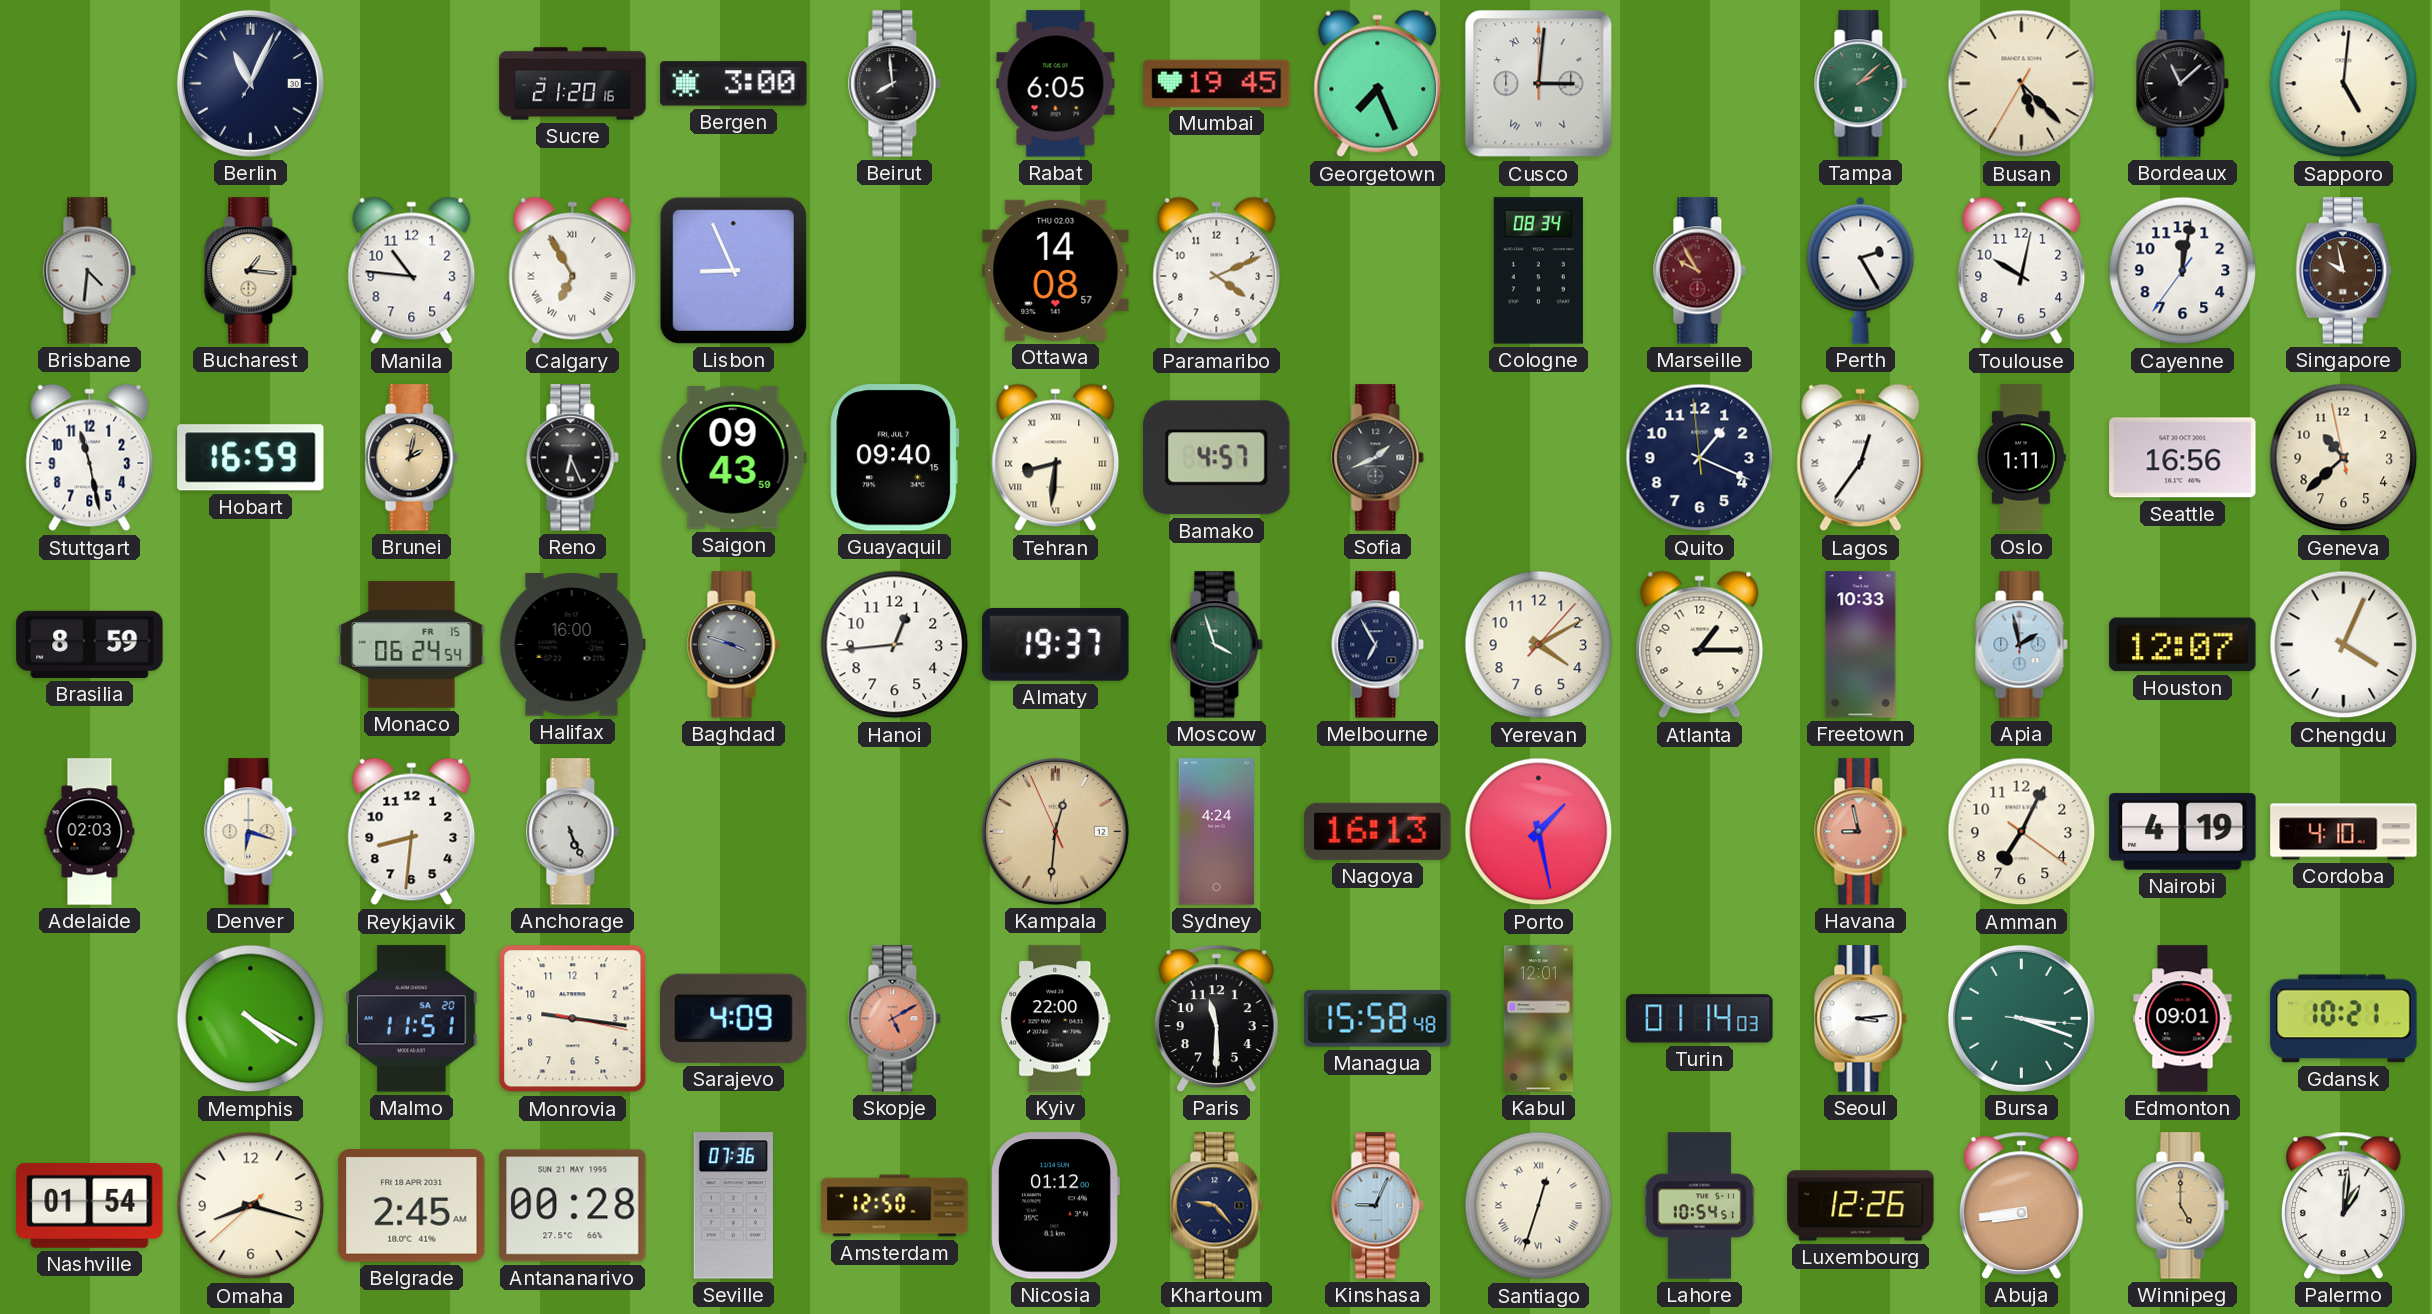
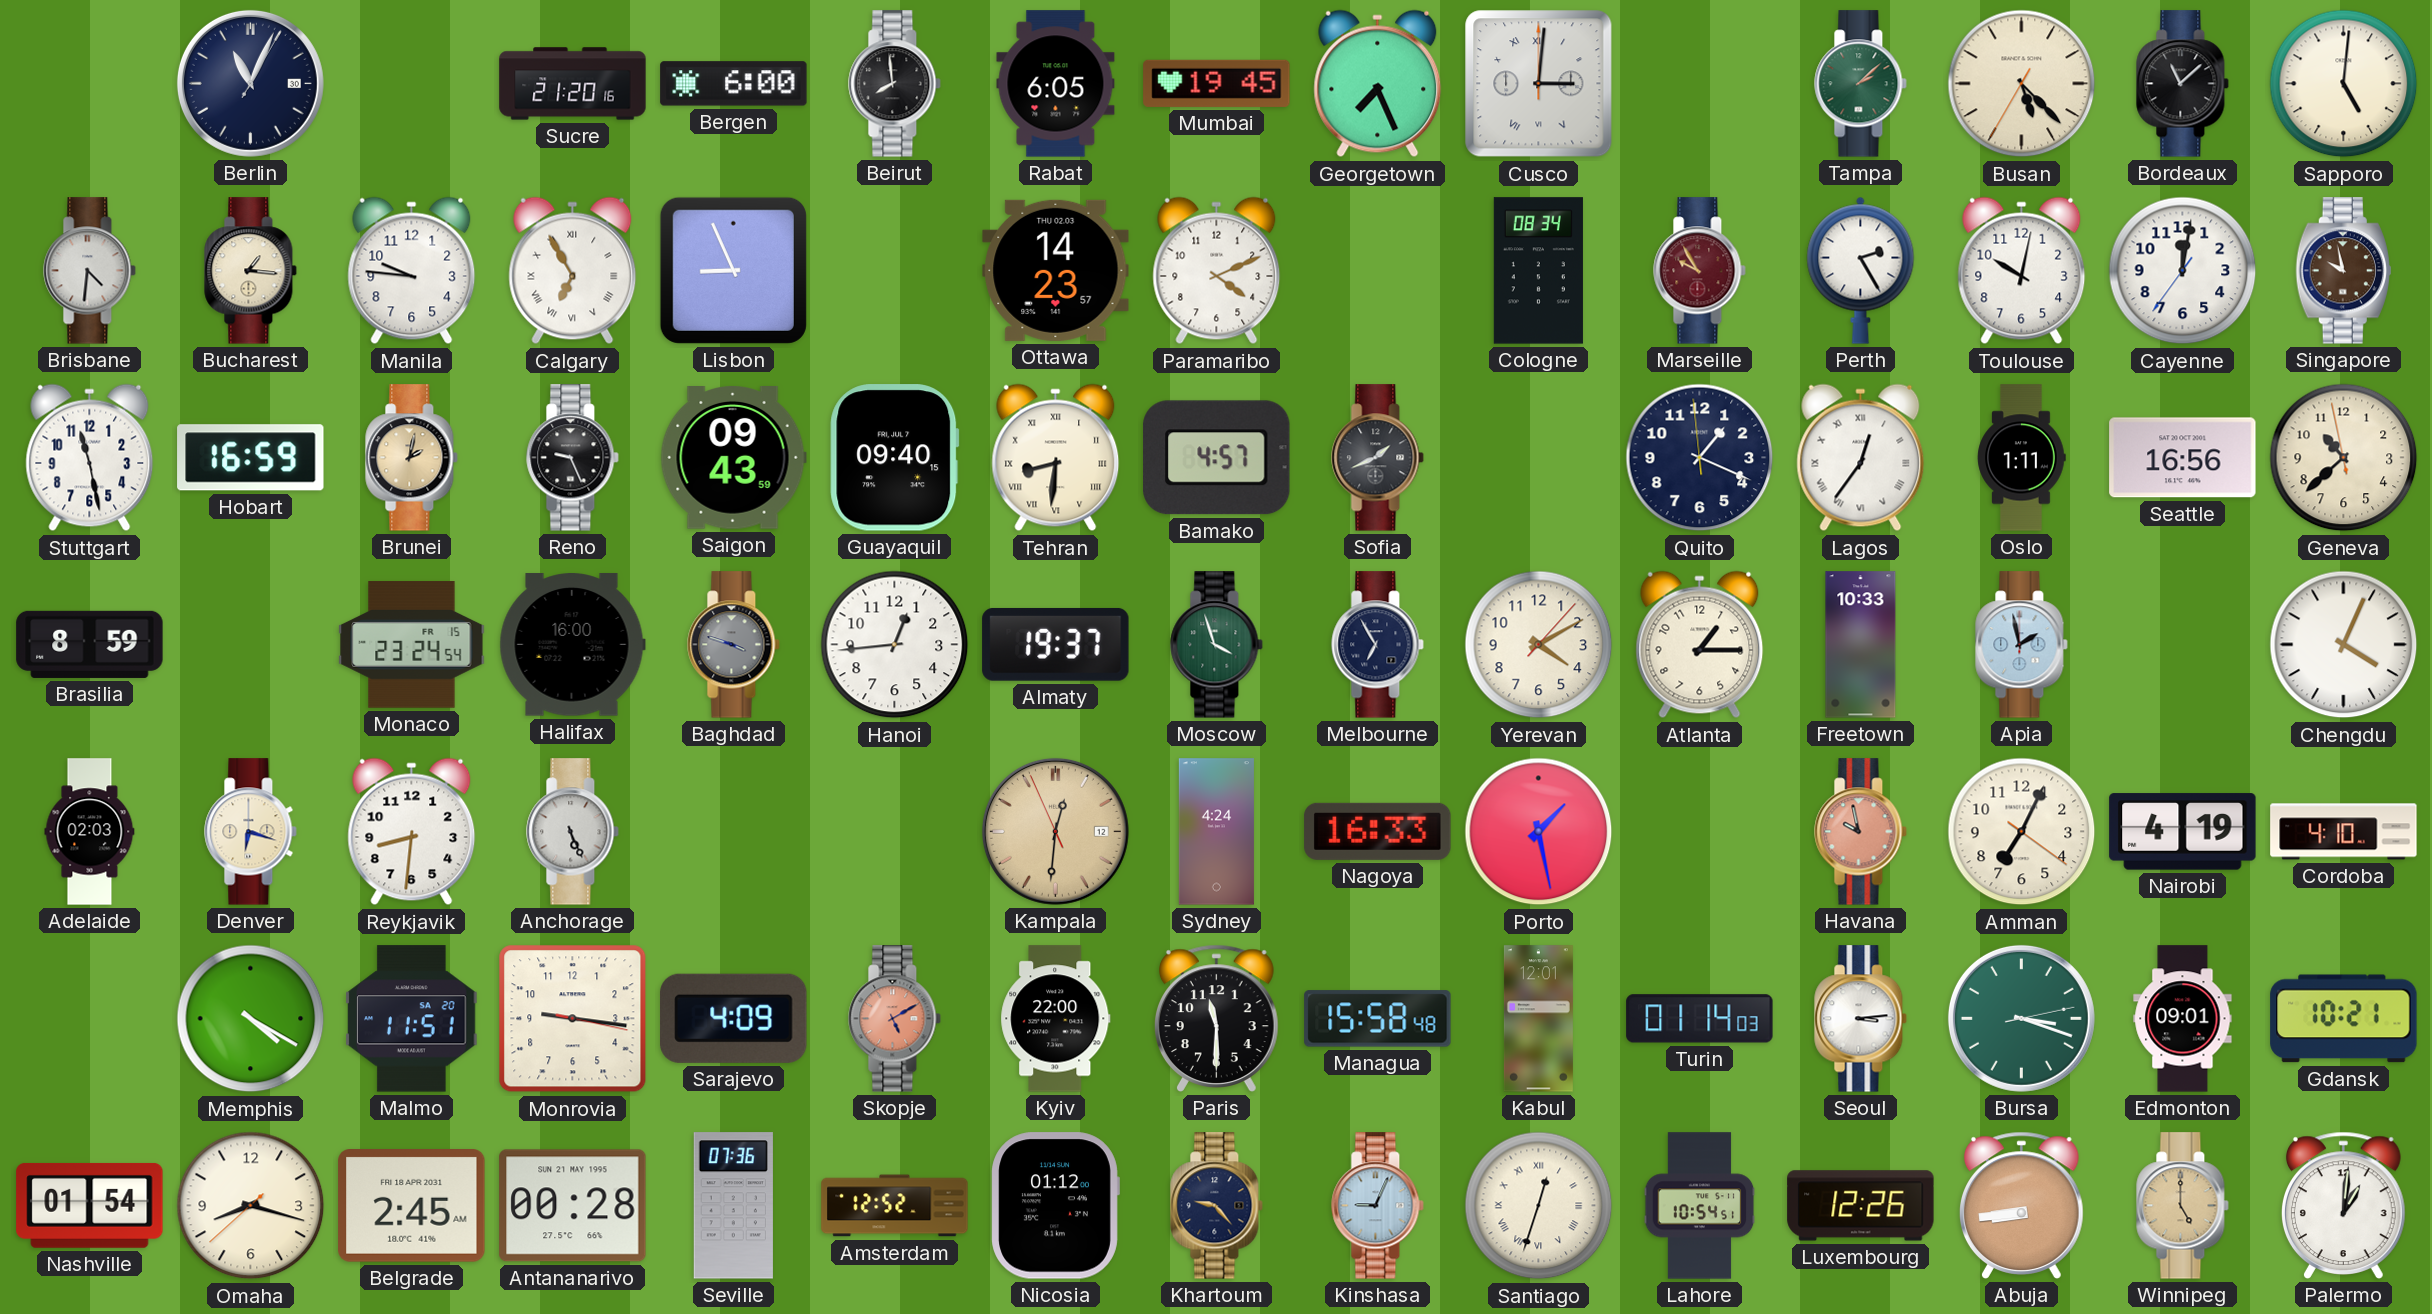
Bergen: 3:00 -> 6:00
Manila: 10:46 -> 9:46
Ottawa: 14:08 -> 14:23
Reno: 6:26 -> 9:26
Monaco: 06:24 -> 23:24
Houston: 12:07 -> none
Nagoya: 16:13 -> 16:33
Havana: 8:58 -> 9:58
Bursa: 3:18:16 -> 3:18:13
Amsterdam: 12:50 -> 12:52
